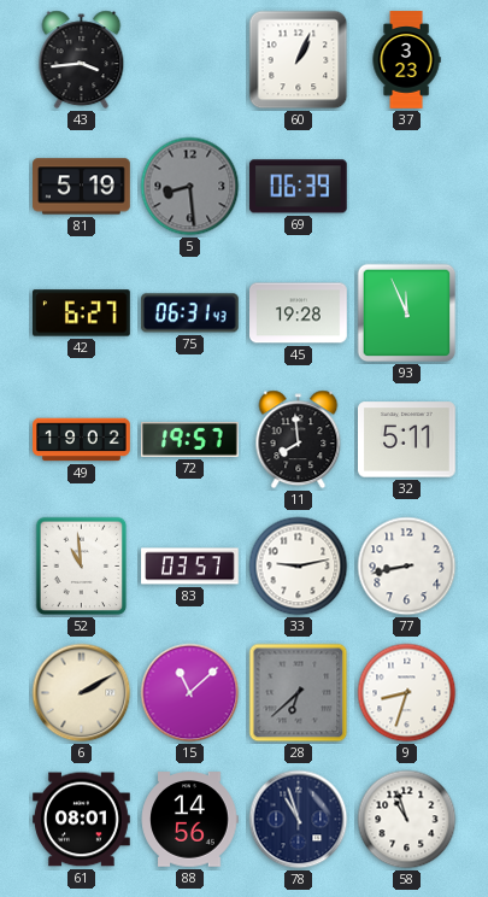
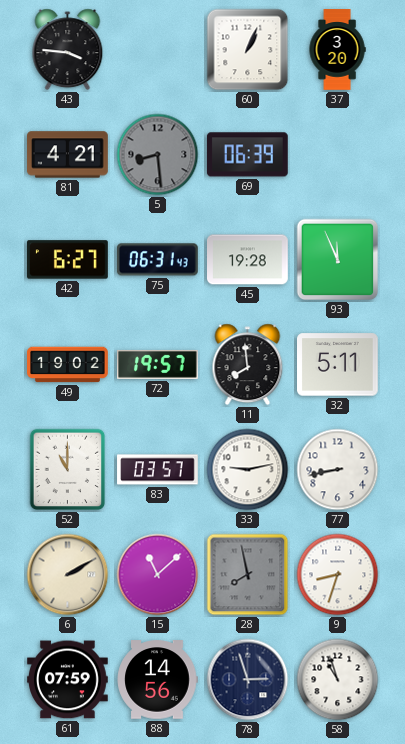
43: 3:44 -> 3:46
37: 3:23 -> 3:20
81: 5:19 -> 4:21
52: 10:59 -> 11:00
28: 6:38 -> 7:58
61: 08:01 -> 07:59
78: 10:57 -> 2:57
